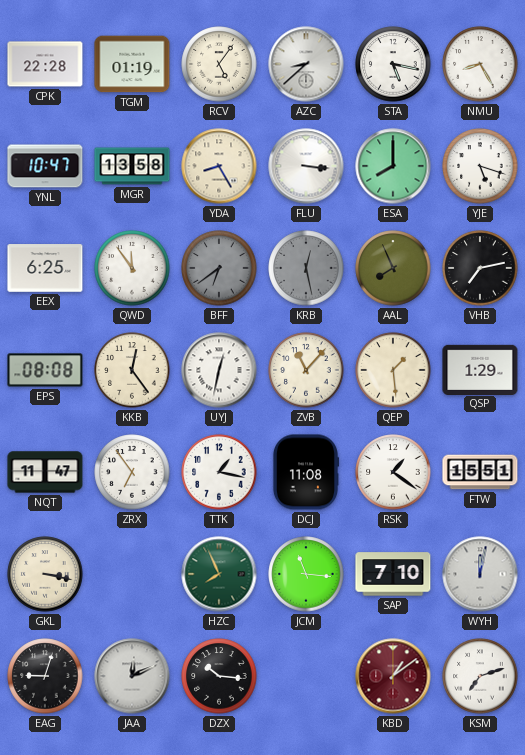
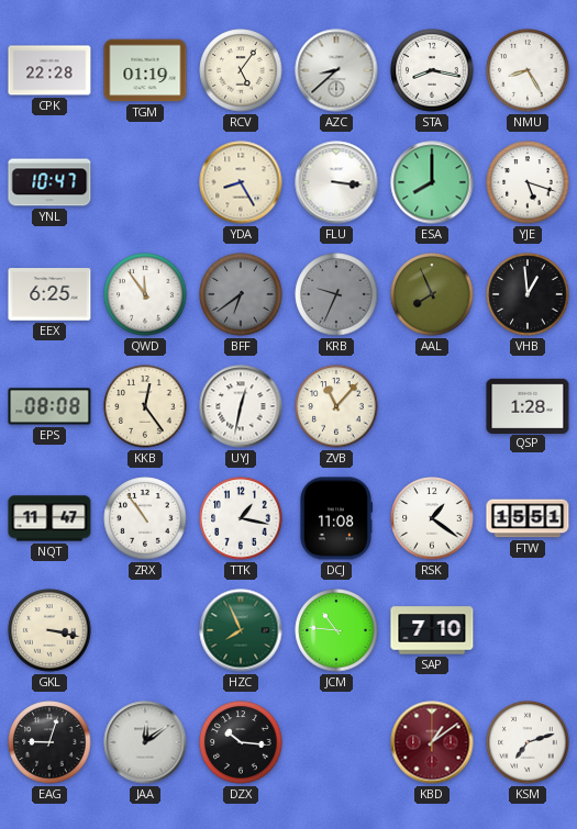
STA: 5:17 -> 8:17
MGR: 13:58 -> none
KRB: 12:28 -> 9:34
VHB: 7:13 -> 12:59
QEP: 1:29 -> none
QSP: 1:29 -> 1:28
ZRX: 6:54 -> 10:54
JCM: 11:16 -> 10:46
WYH: 12:02 -> none
JAA: 12:11 -> 12:09
